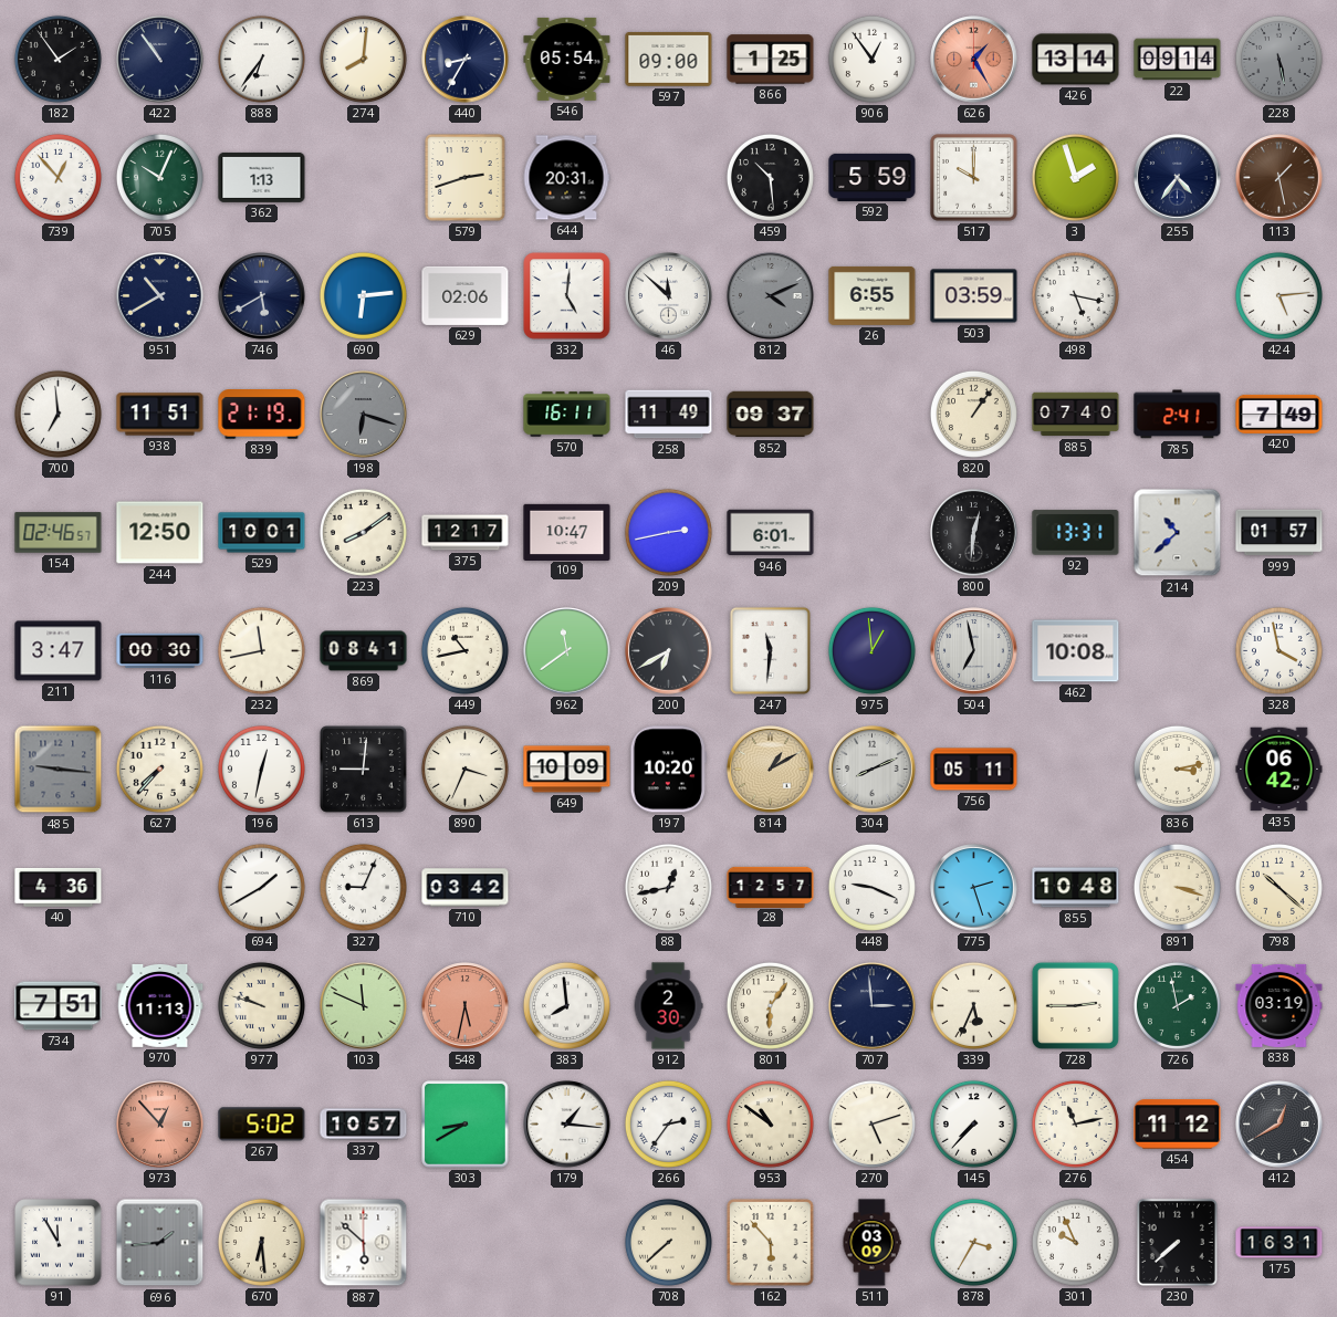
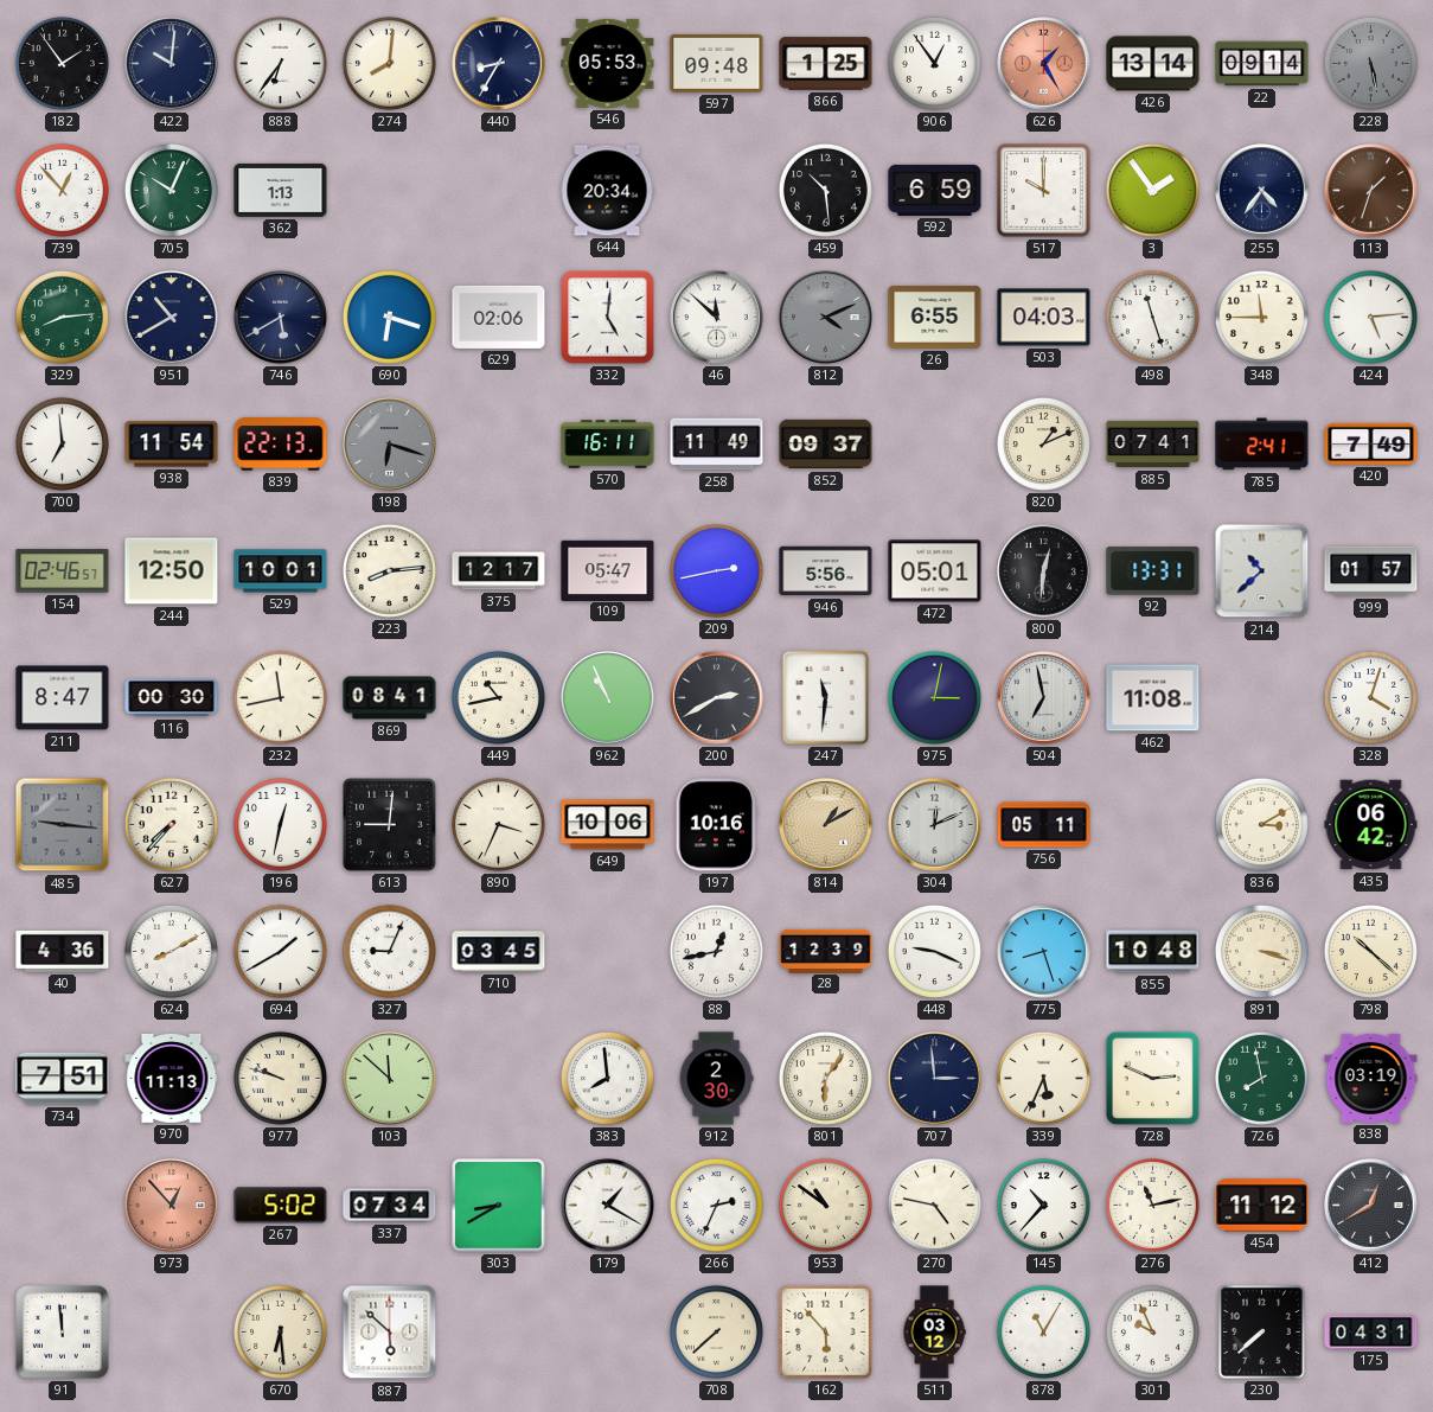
422: 10:54 -> 10:01
546: 05:54 -> 05:53
597: 09:00 -> 09:48
579: 2:42 -> none
644: 20:31 -> 20:34
592: 5:59 -> 6:59
3: 1:57 -> 1:54
113: 1:28 -> 1:33
329: none -> 8:14
690: 6:14 -> 6:18
503: 03:59 -> 04:03
498: 5:17 -> 11:27
348: none -> 11:45
938: 11:51 -> 11:54
839: 21:19 -> 22:13
820: 1:06 -> 1:11
885: 07:40 -> 07:41
223: 8:09 -> 8:14
109: 10:47 -> 05:47
946: 6:01 -> 5:56
472: none -> 05:01
211: 3:47 -> 8:47
962: 11:39 -> 10:56
200: 6:40 -> 2:40
975: 12:59 -> 3:02
462: 10:08 -> 11:08
328: 3:58 -> 4:03
649: 10:09 -> 10:06
197: 10:20 -> 10:16
304: 8:11 -> 12:11
836: 3:13 -> 3:10
624: none -> 8:10
710: 03:42 -> 03:45
28: 12:57 -> 12:39
775: 2:27 -> 8:27
103: 11:49 -> 11:52
548: 5:32 -> none
728: 2:45 -> 2:49
726: 1:58 -> 7:58
337: 10:57 -> 07:34
179: 1:16 -> 1:20
266: 2:36 -> 2:34
270: 5:12 -> 4:47
145: 7:37 -> 10:37
91: 11:55 -> 11:59
696: 1:44 -> none
511: 03:09 -> 03:12
878: 3:35 -> 11:05
175: 16:31 -> 04:31
